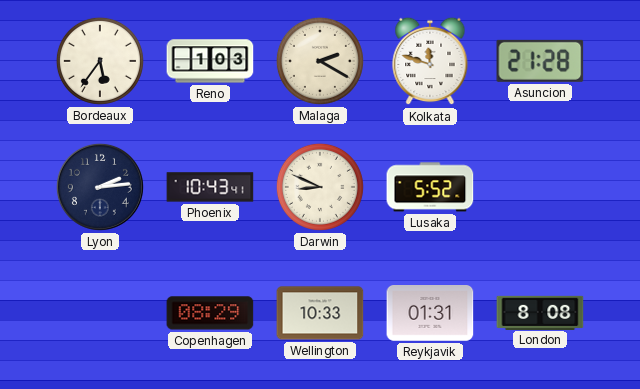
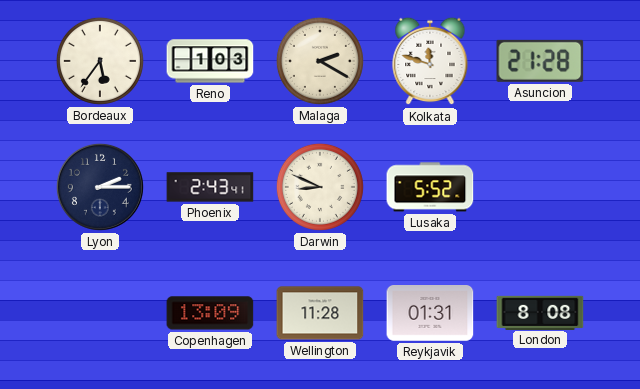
Lyon: 2:14 -> 2:15
Phoenix: 10:43 -> 2:43
Copenhagen: 08:29 -> 13:09
Wellington: 10:33 -> 11:28
